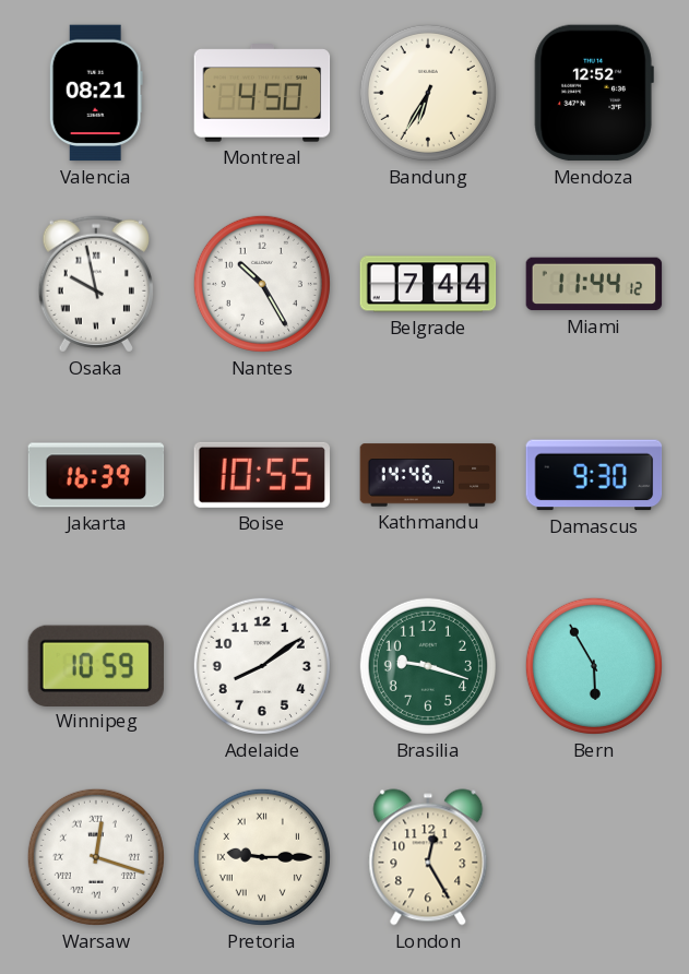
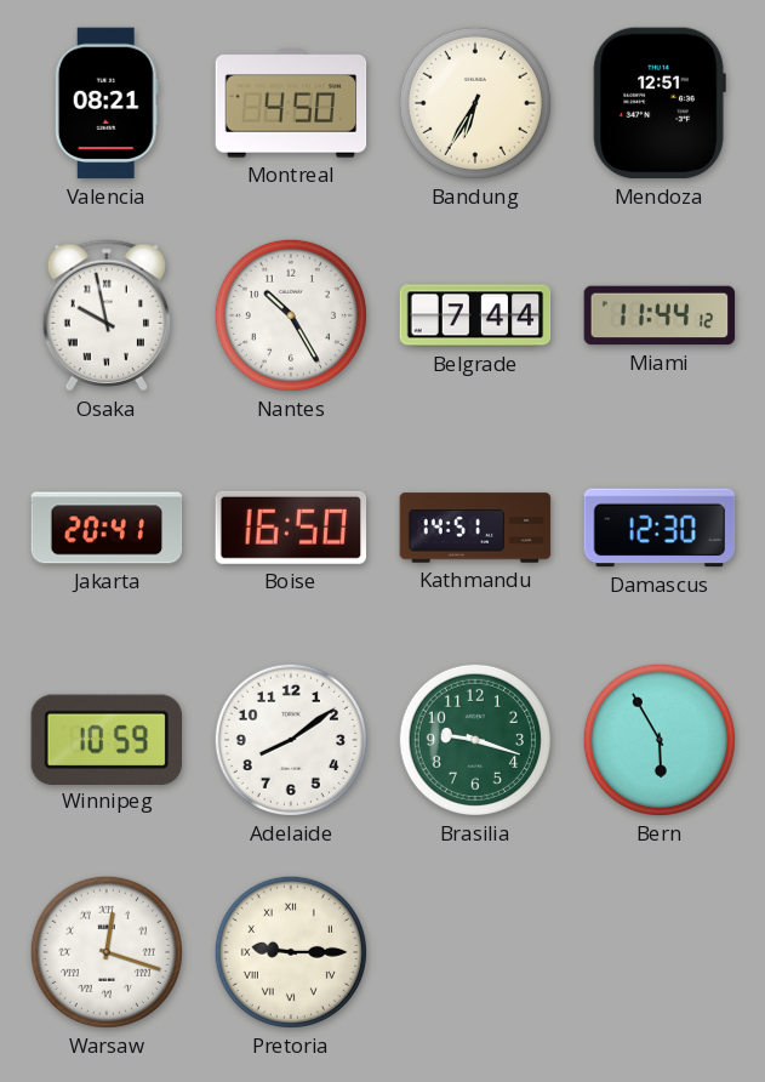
Mendoza: 12:52 -> 12:51
Jakarta: 16:39 -> 20:41
Boise: 10:55 -> 16:50
Kathmandu: 14:46 -> 14:51
Damascus: 9:30 -> 12:30
London: 12:25 -> none
